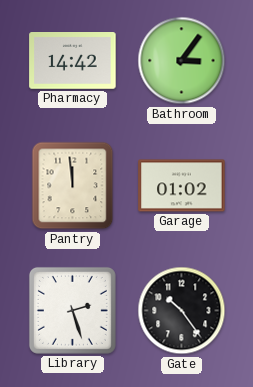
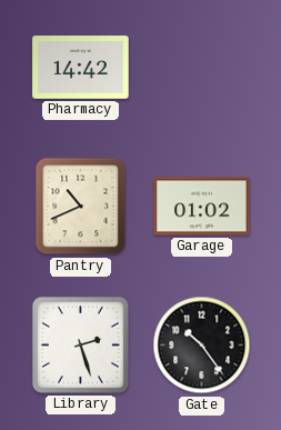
Bathroom: 3:06 -> none
Pantry: 11:59 -> 10:41
